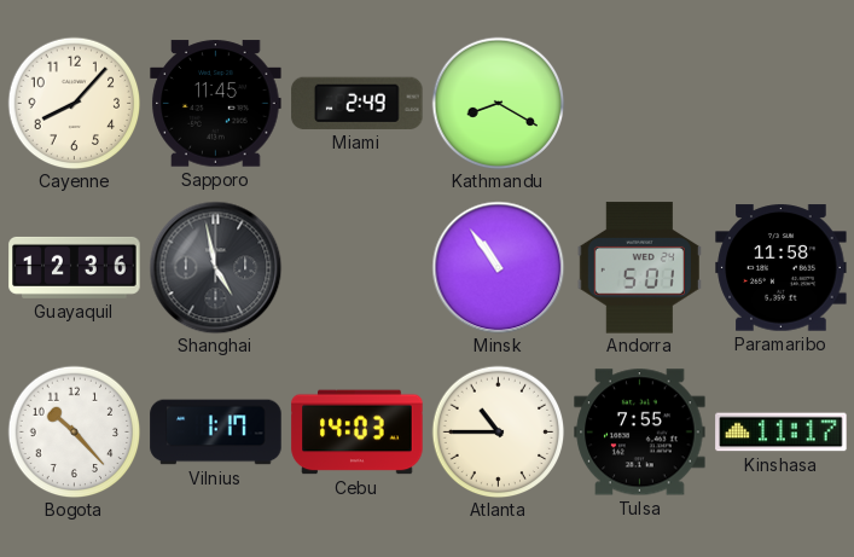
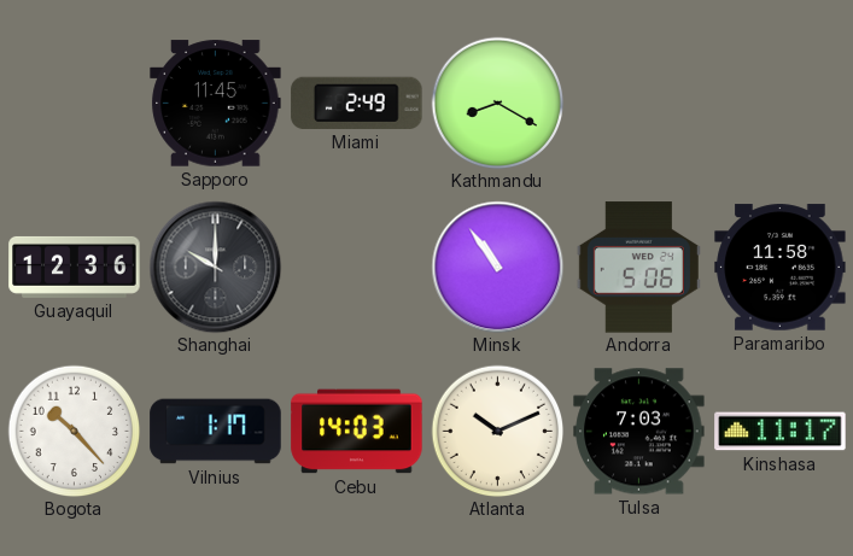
Cayenne: 8:07 -> none
Shanghai: 4:58 -> 10:00
Andorra: 5:01 -> 5:06
Atlanta: 10:45 -> 10:11
Tulsa: 7:55 -> 7:03
